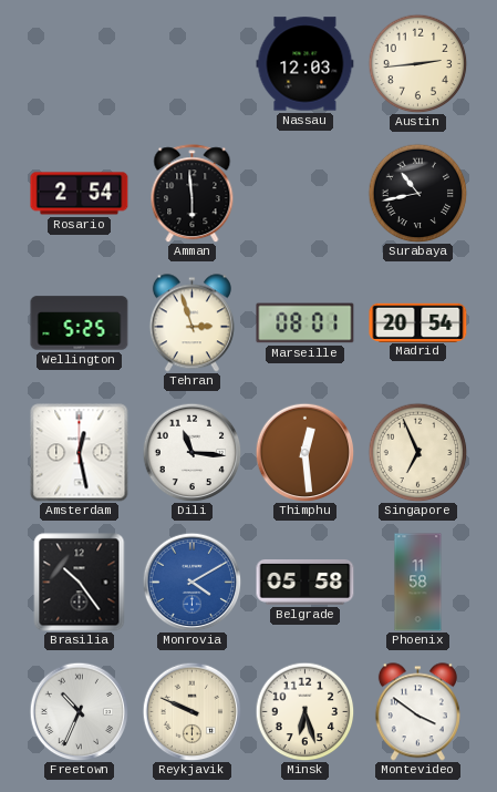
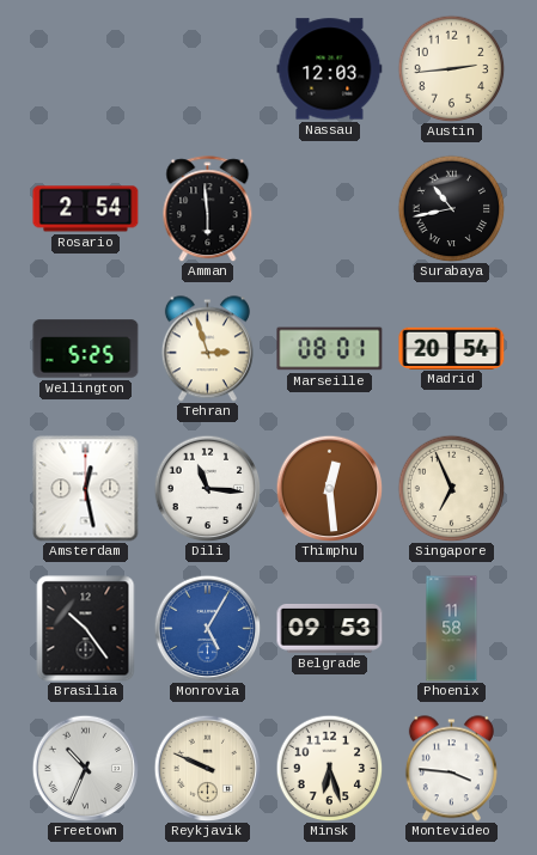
Monrovia: 4:10 -> 5:05
Belgrade: 05:58 -> 09:53
Montevideo: 3:51 -> 3:46
